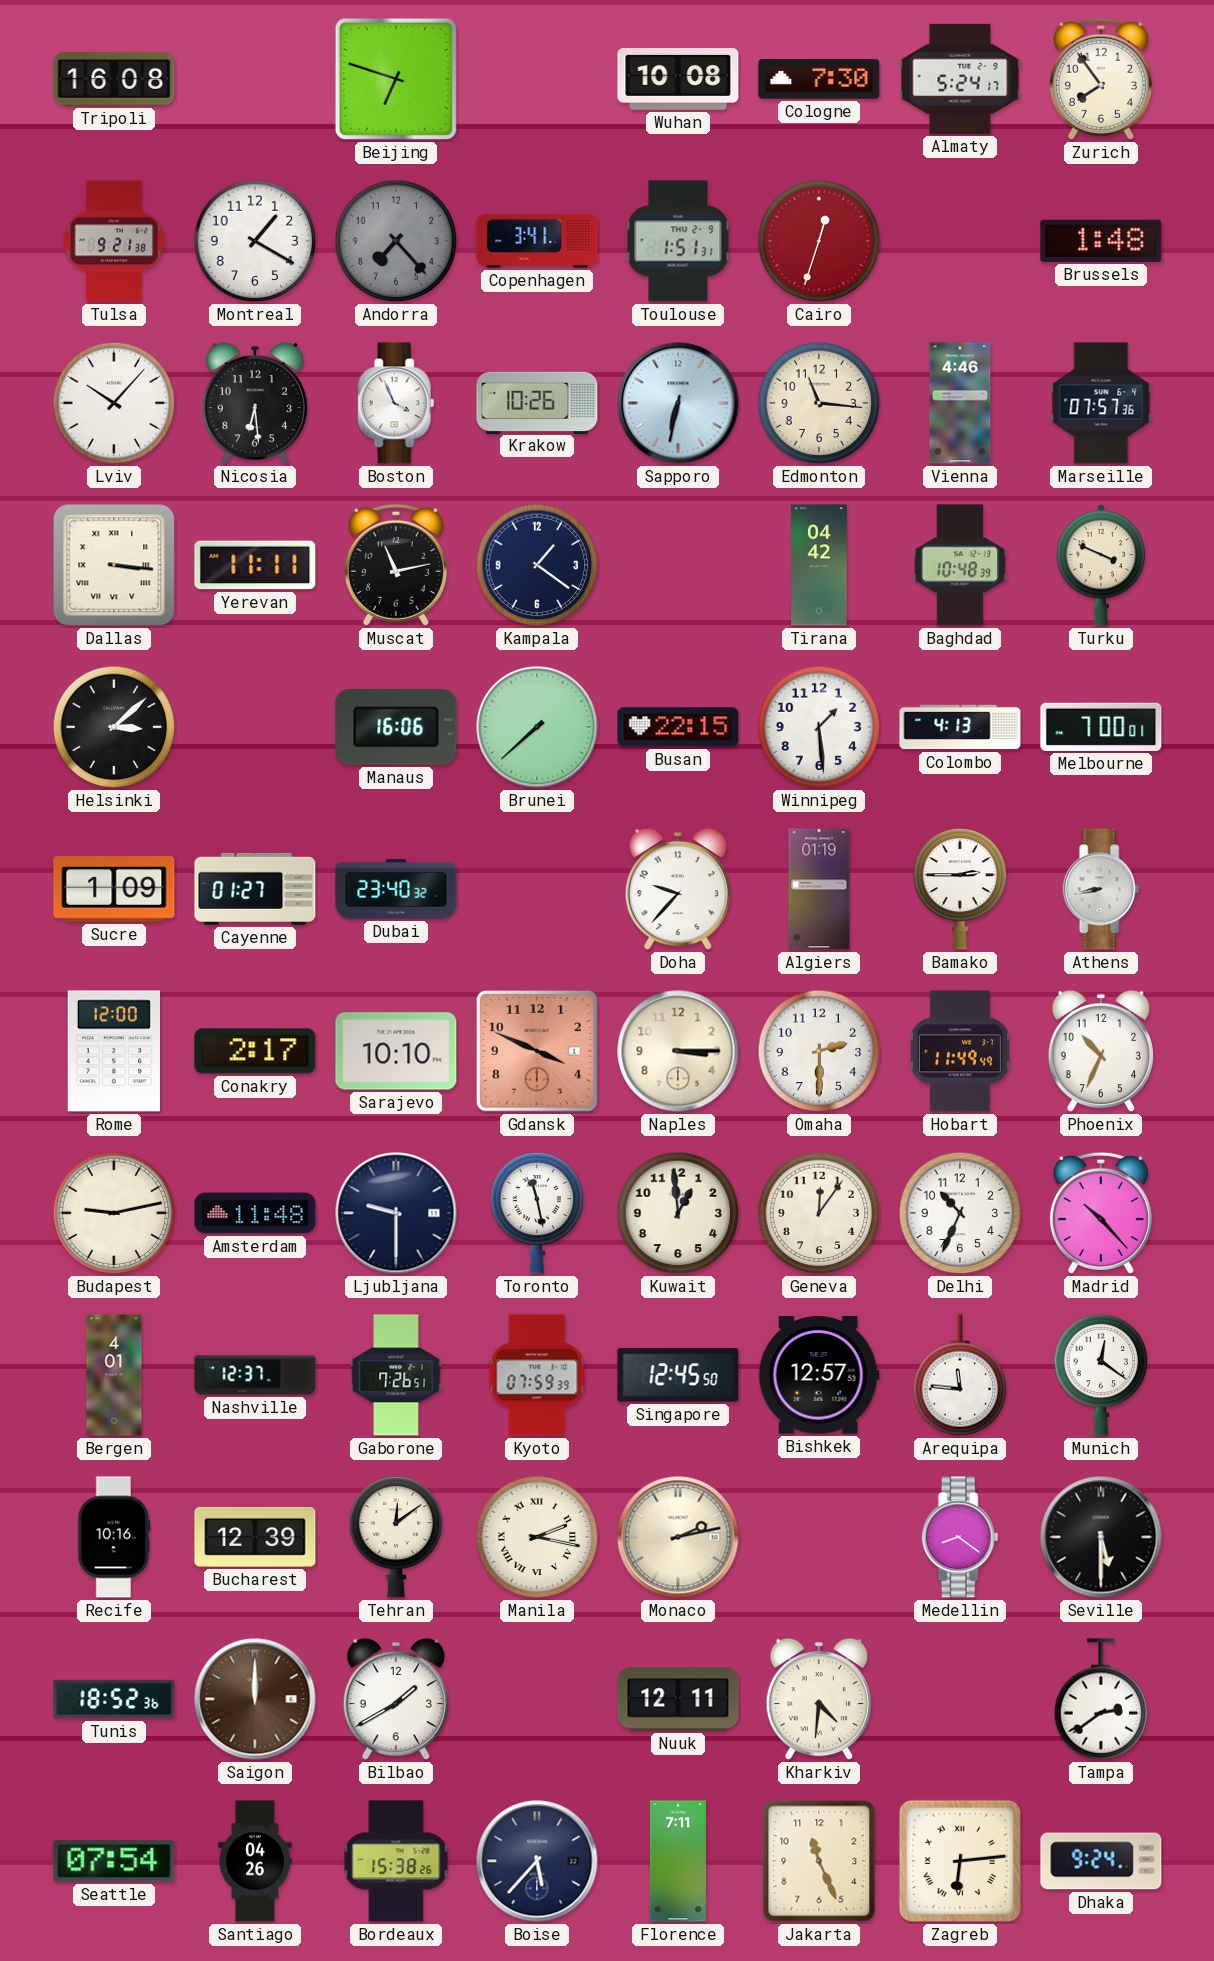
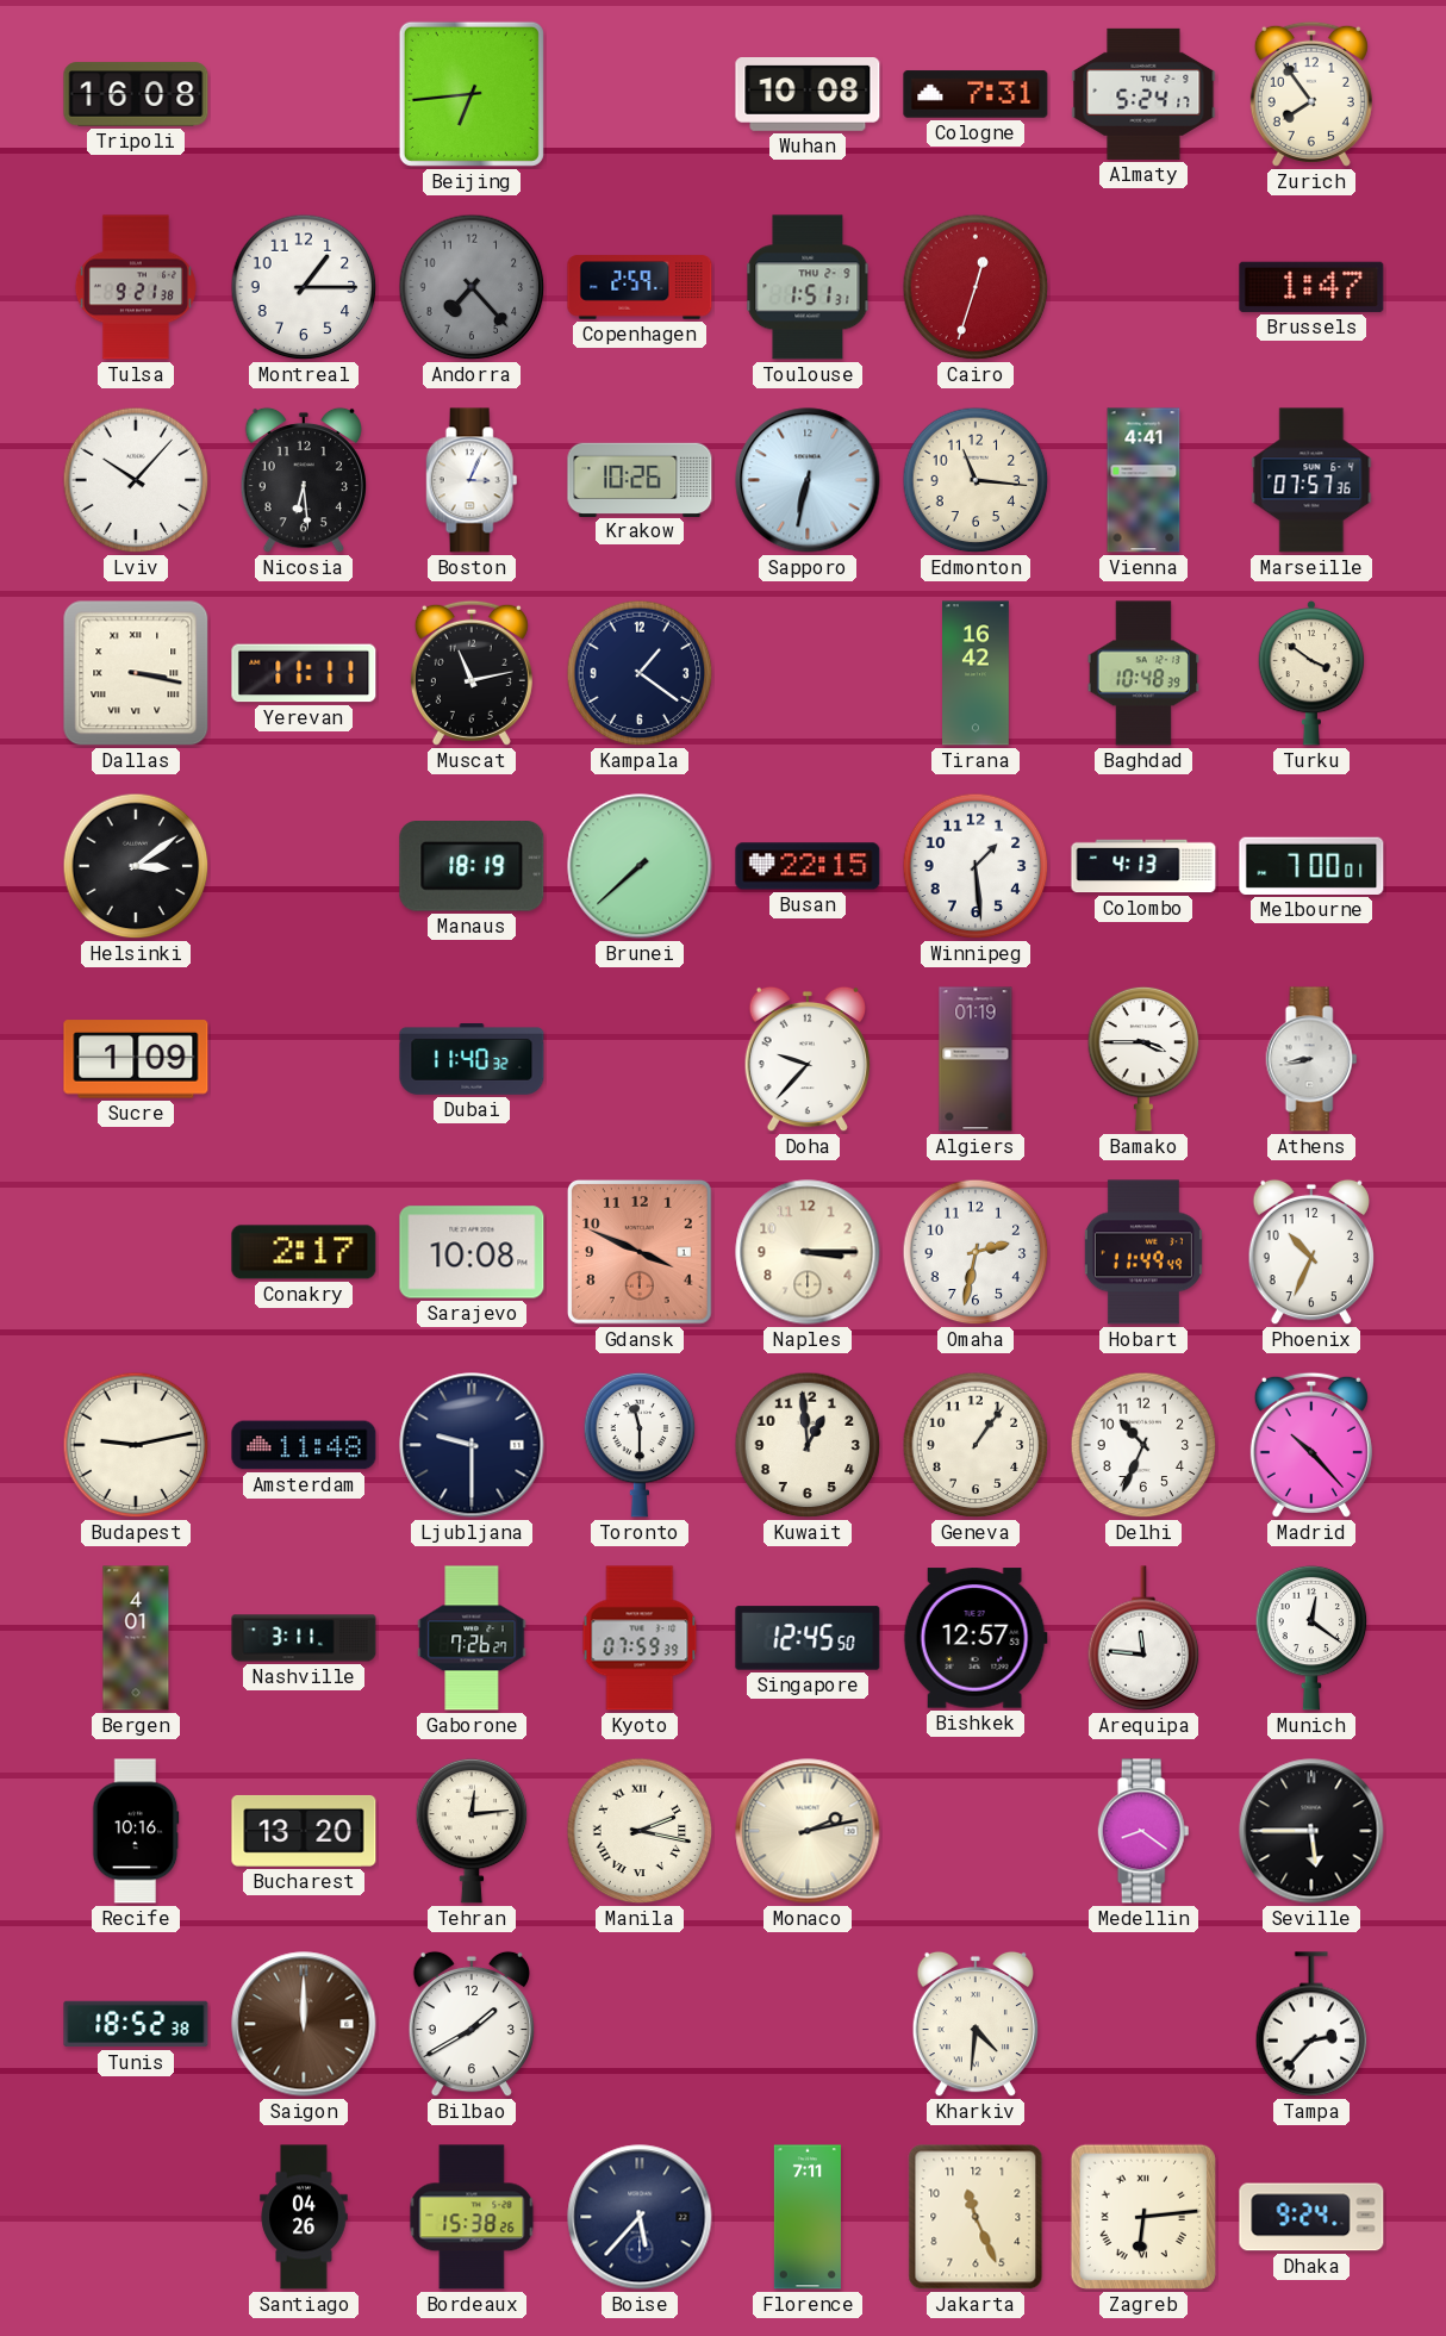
Beijing: 6:48 -> 6:44
Cologne: 7:30 -> 7:31
Montreal: 1:20 -> 1:15
Copenhagen: 3:41 -> 2:59
Brussels: 1:48 -> 1:47
Boston: 3:56 -> 3:04
Vienna: 4:46 -> 4:41
Dallas: 3:16 -> 3:17
Tirana: 04:42 -> 16:42
Turku: 3:49 -> 3:51
Helsinki: 3:08 -> 3:09
Manaus: 16:06 -> 18:19
Cayenne: 01:27 -> none
Dubai: 23:40 -> 11:40
Bamako: 2:45 -> 3:45
Rome: 12:00 -> none
Sarajevo: 10:10 -> 10:08
Omaha: 2:30 -> 2:32
Toronto: 11:28 -> 11:30
Geneva: 12:06 -> 1:06
Nashville: 12:37 -> 3:11
Gaborone: 7:26:51 -> 7:26:27
Bucharest: 12:39 -> 13:20
Tehran: 12:09 -> 12:14
Seville: 5:30 -> 5:45
Tunis: 18:52:36 -> 18:52:38
Nuuk: 12:11 -> none
Tampa: 2:39 -> 2:37
Seattle: 07:54 -> none
